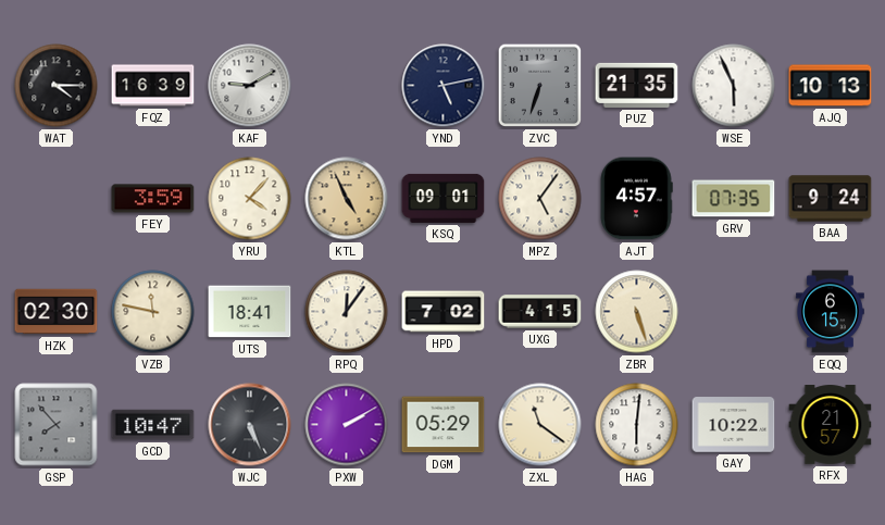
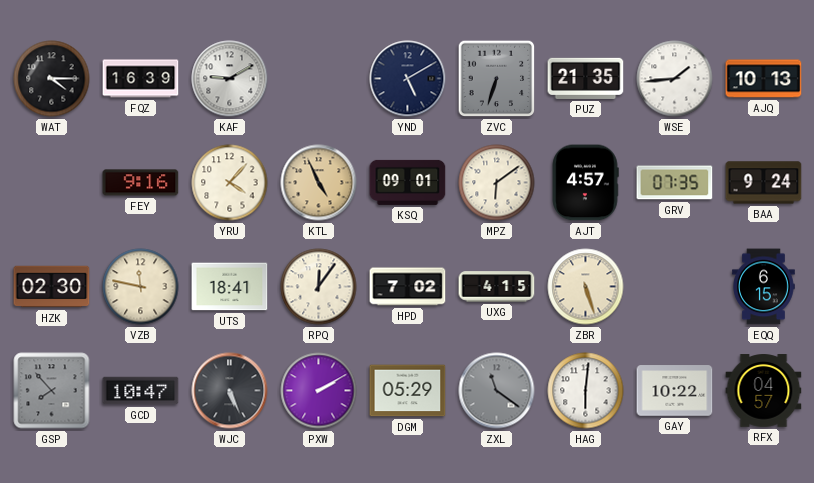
YND: 5:13 -> 5:10
WSE: 5:56 -> 1:44
FEY: 3:59 -> 9:16
MPZ: 5:06 -> 6:09
ZXL dial: cream -> grey
RFX: 21:57 -> 04:57
